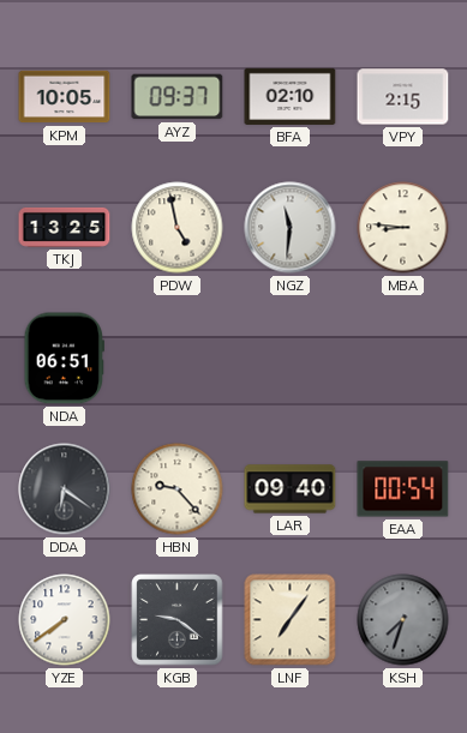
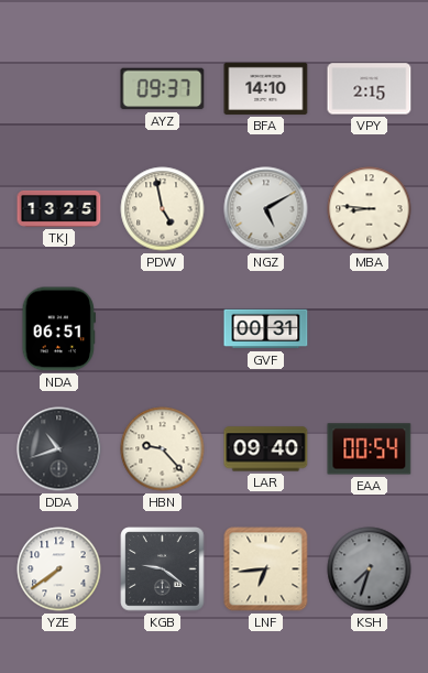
KPM: 10:05 -> none
BFA: 02:10 -> 14:10
NGZ: 11:31 -> 5:10
GVF: none -> 00:31
DDA: 6:21 -> 10:42
LNF: 7:06 -> 6:44
